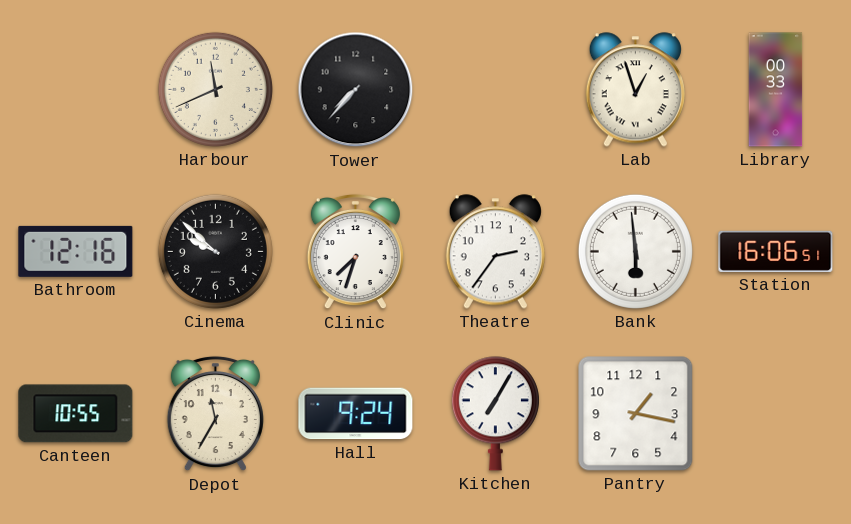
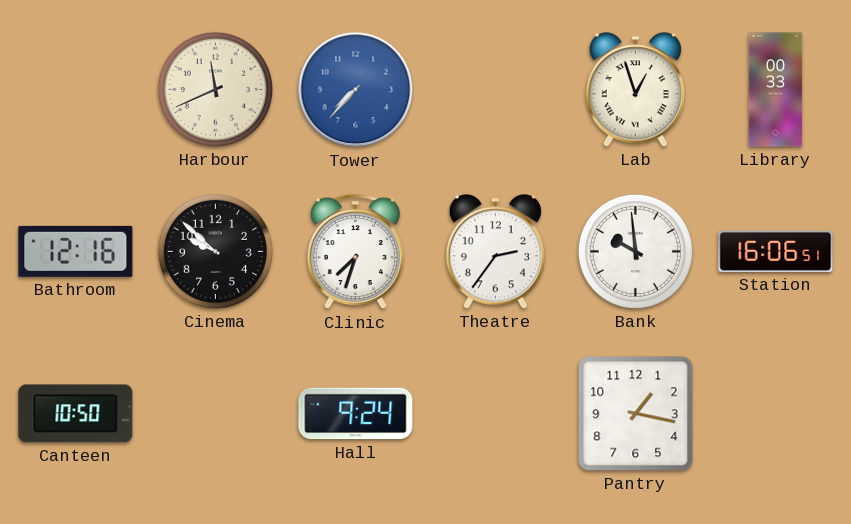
Tower dial: black -> blue
Bank: 5:59 -> 9:59
Canteen: 10:55 -> 10:50
Depot: 11:35 -> none
Kitchen: 7:05 -> none
